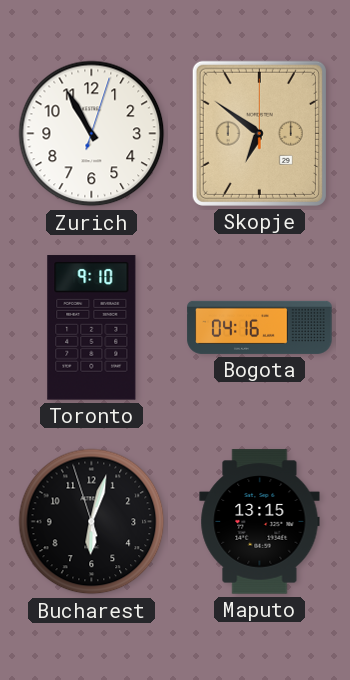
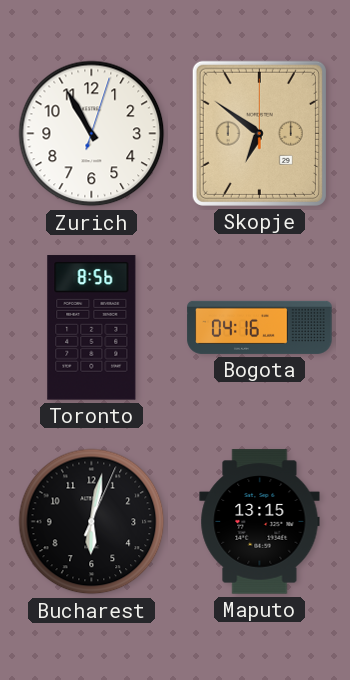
Toronto: 9:10 -> 8:56
Bucharest: 6:02:57 -> 6:02:04
